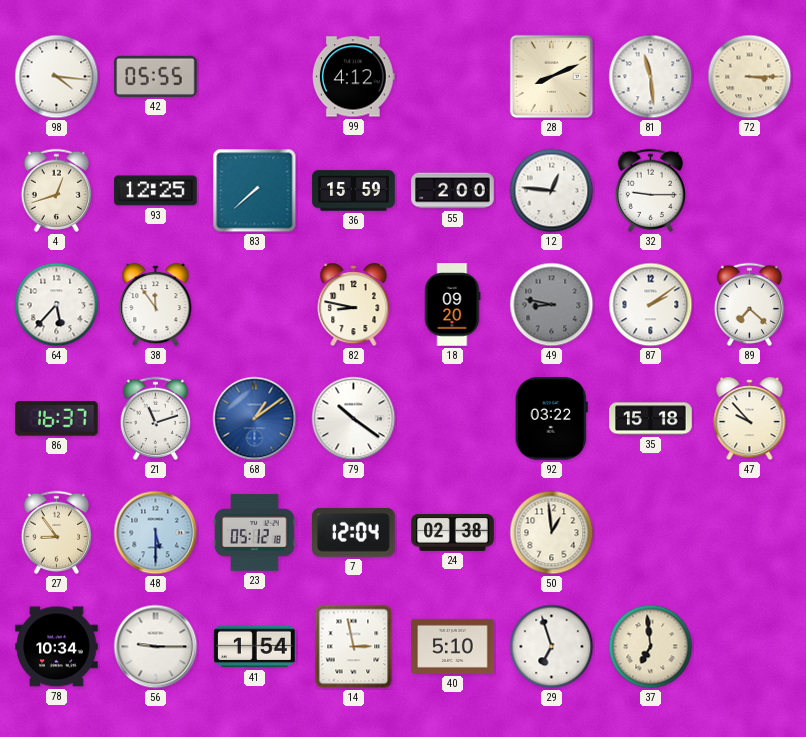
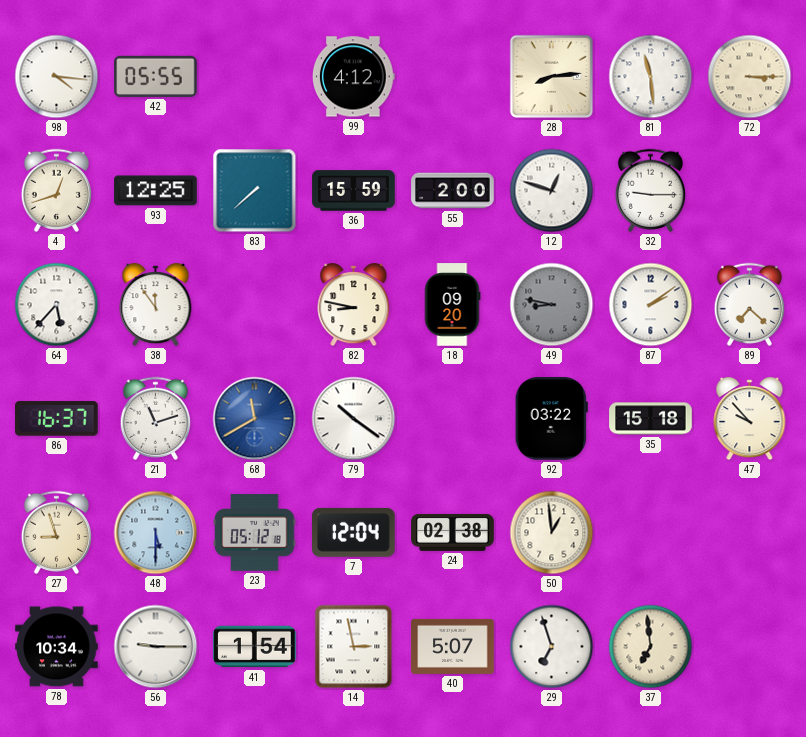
28: 8:11 -> 8:14
12: 12:46 -> 12:48
68: 1:09 -> 11:40
27: 8:54 -> 8:57
40: 5:10 -> 5:07
